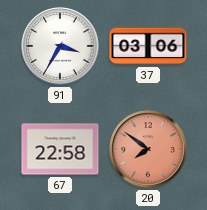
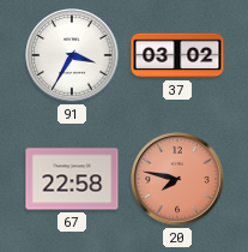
37: 03:06 -> 03:02
20: 7:51 -> 7:47
